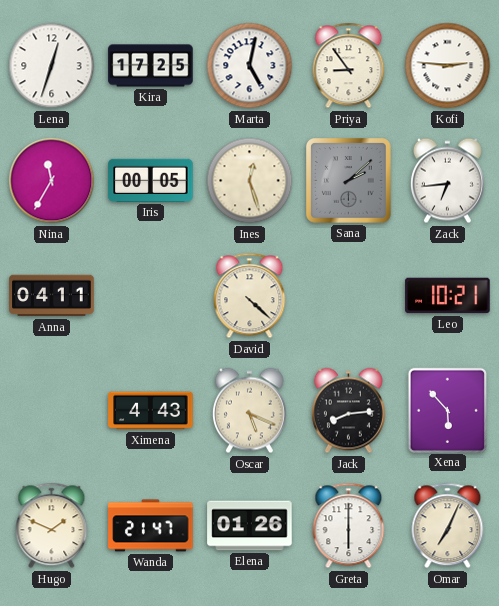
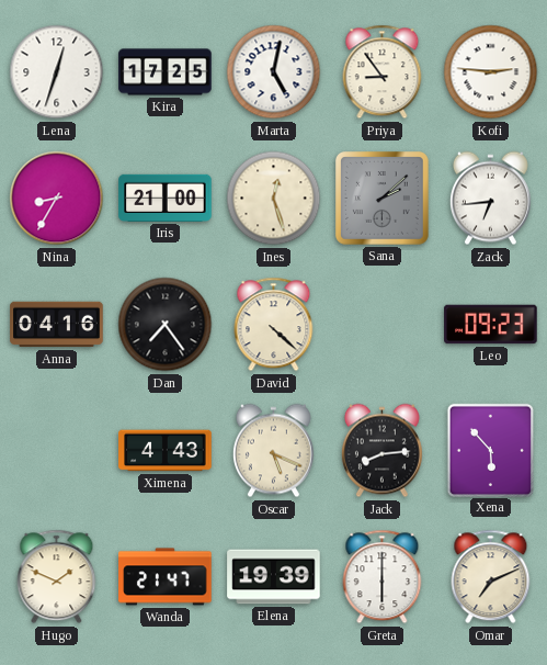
Nina: 11:35 -> 8:35
Iris: 00:05 -> 21:00
Anna: 04:11 -> 04:16
Dan: none -> 7:24
Leo: 10:21 -> 09:23
Elena: 01:26 -> 19:39
Omar: 7:04 -> 7:11
